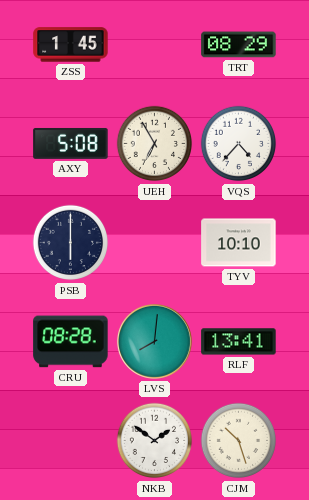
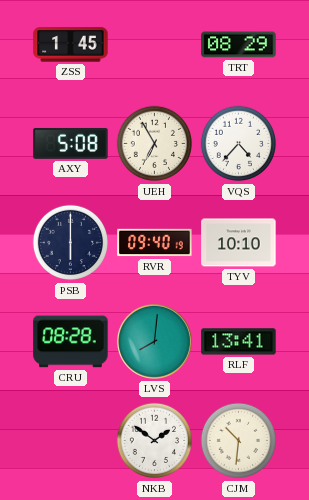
RVR: none -> 09:40
CJM: 10:27 -> 10:31
